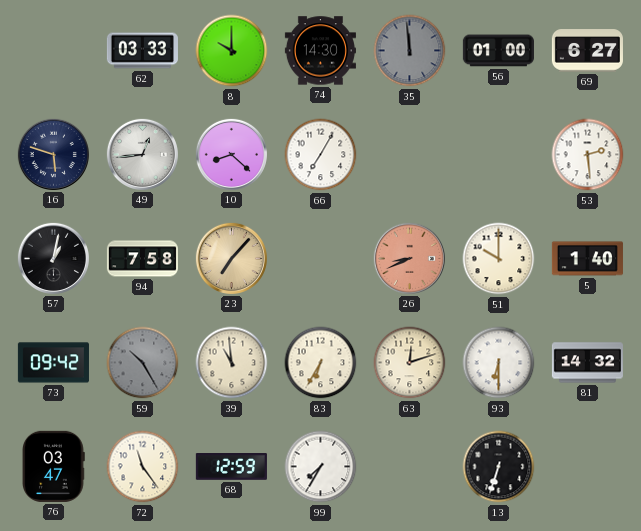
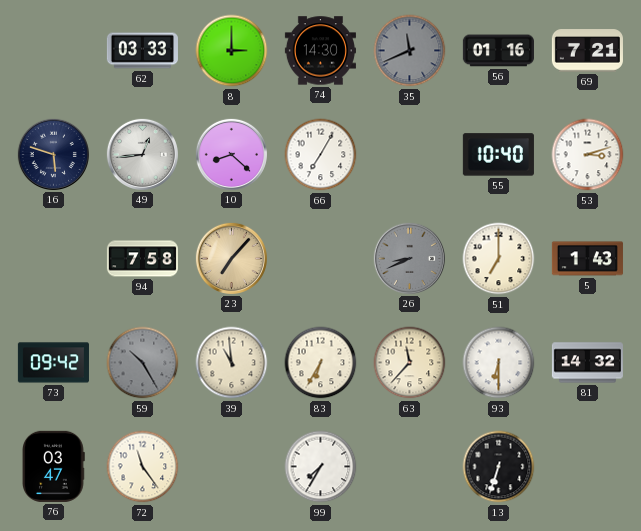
8: 10:00 -> 3:00
35: 11:59 -> 11:41
56: 01:00 -> 01:16
69: 6:27 -> 7:21
55: none -> 10:40
53: 2:29 -> 3:12
57: 1:02 -> none
26 dial: salmon -> grey
51: 10:00 -> 7:00
5: 1:40 -> 1:43
63: 12:12 -> 11:37
68: 12:59 -> none
